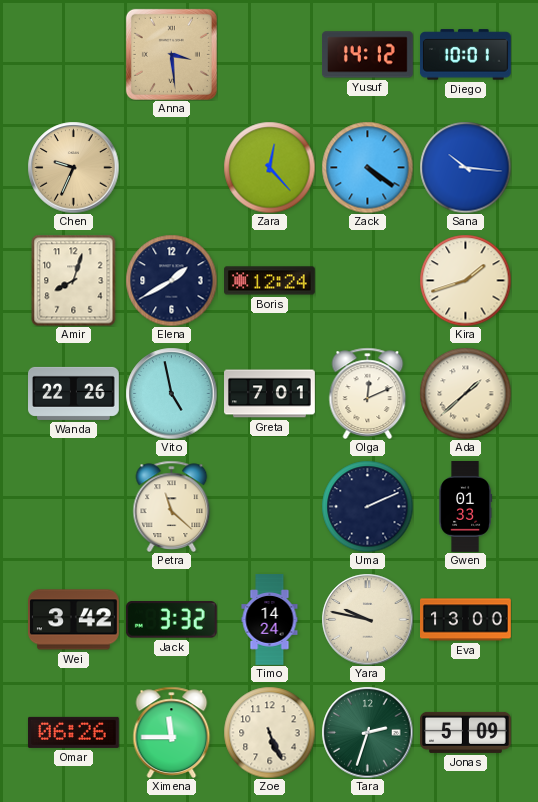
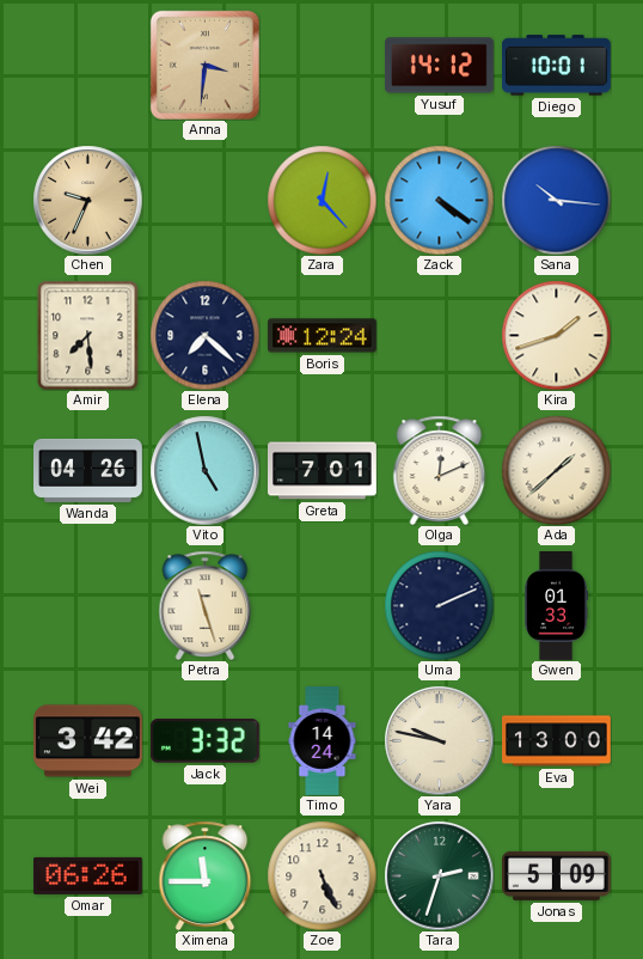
Anna: 3:29 -> 3:31
Amir: 8:03 -> 7:29
Elena: 1:40 -> 7:22
Wanda: 22:26 -> 04:26
Petra: 11:22 -> 11:27
